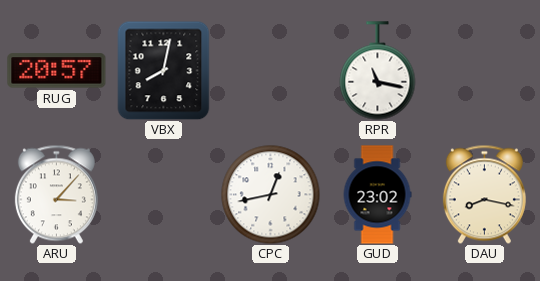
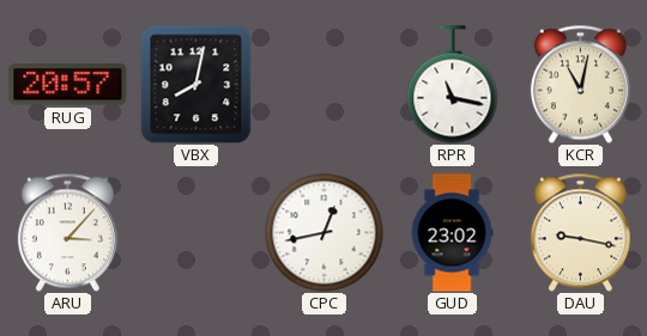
KCR: none -> 11:02
DAU: 8:17 -> 9:17
